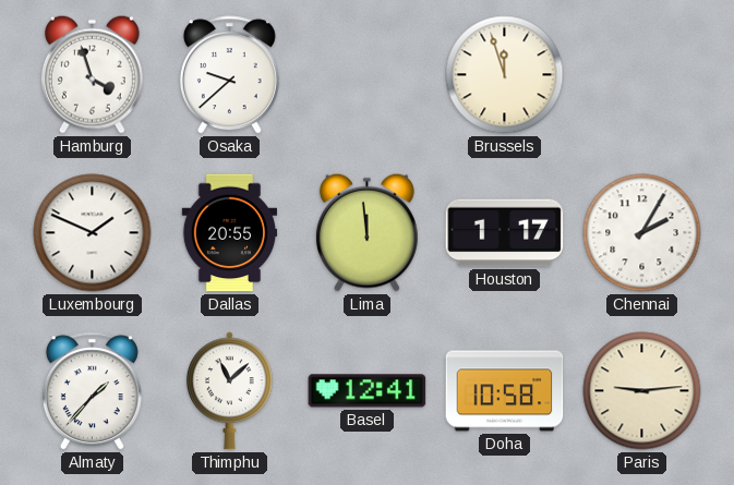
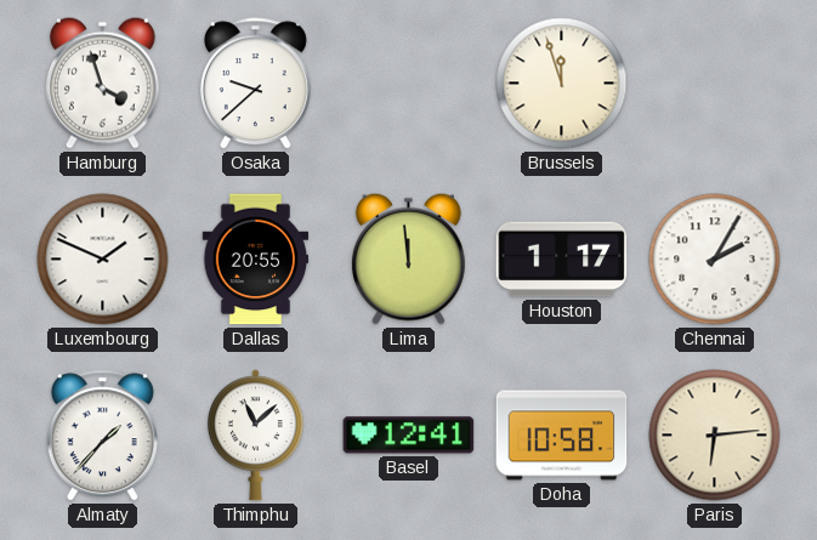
Paris: 9:14 -> 6:14
